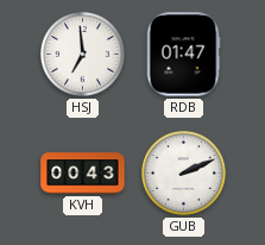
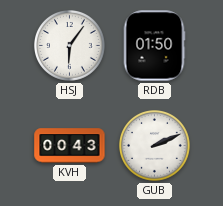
HSJ: 6:59 -> 6:06
RDB: 01:47 -> 01:50
